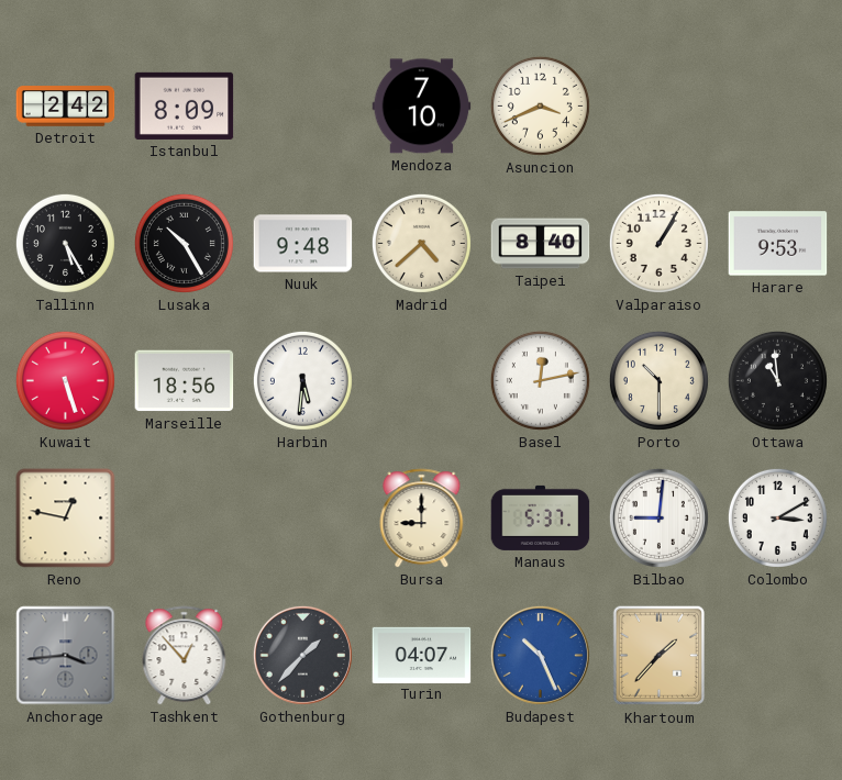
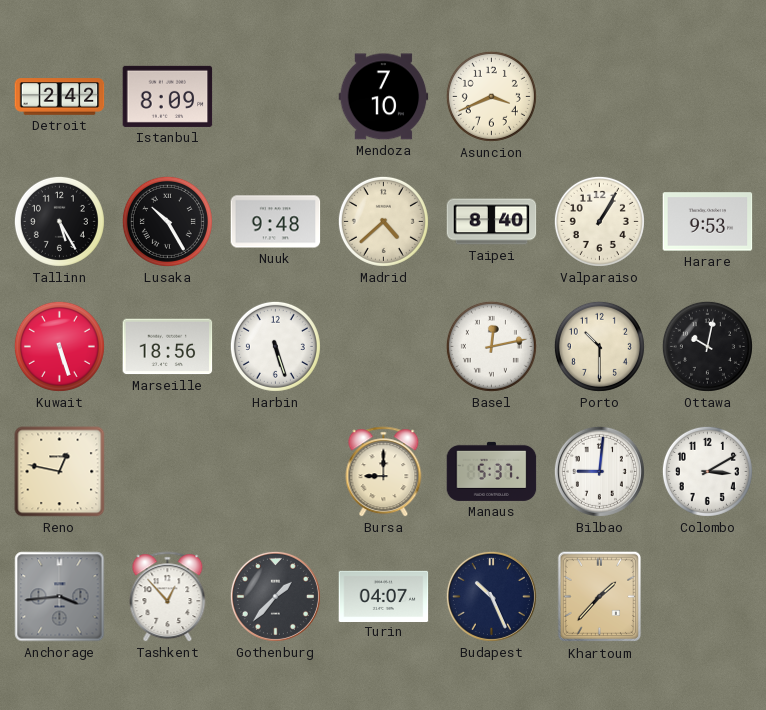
Harbin: 5:31 -> 5:27
Ottawa: 10:59 -> 10:02
Budapest dial: blue -> navy
